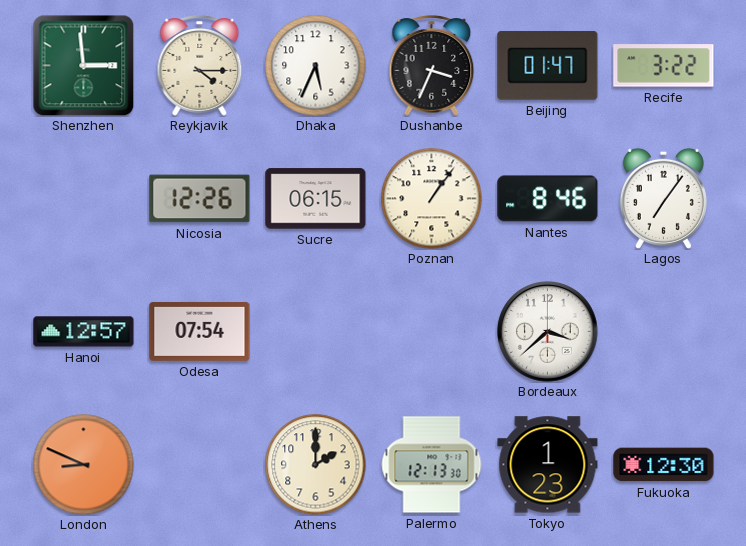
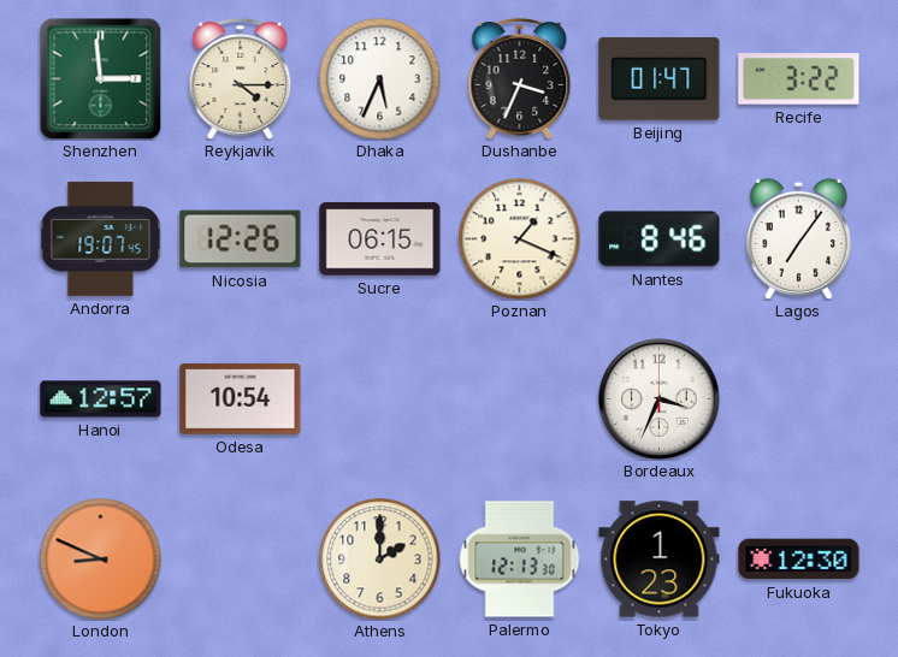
Andorra: none -> 19:07
Poznan: 1:06 -> 1:19
Odesa: 07:54 -> 10:54
Bordeaux: 3:38 -> 3:34
